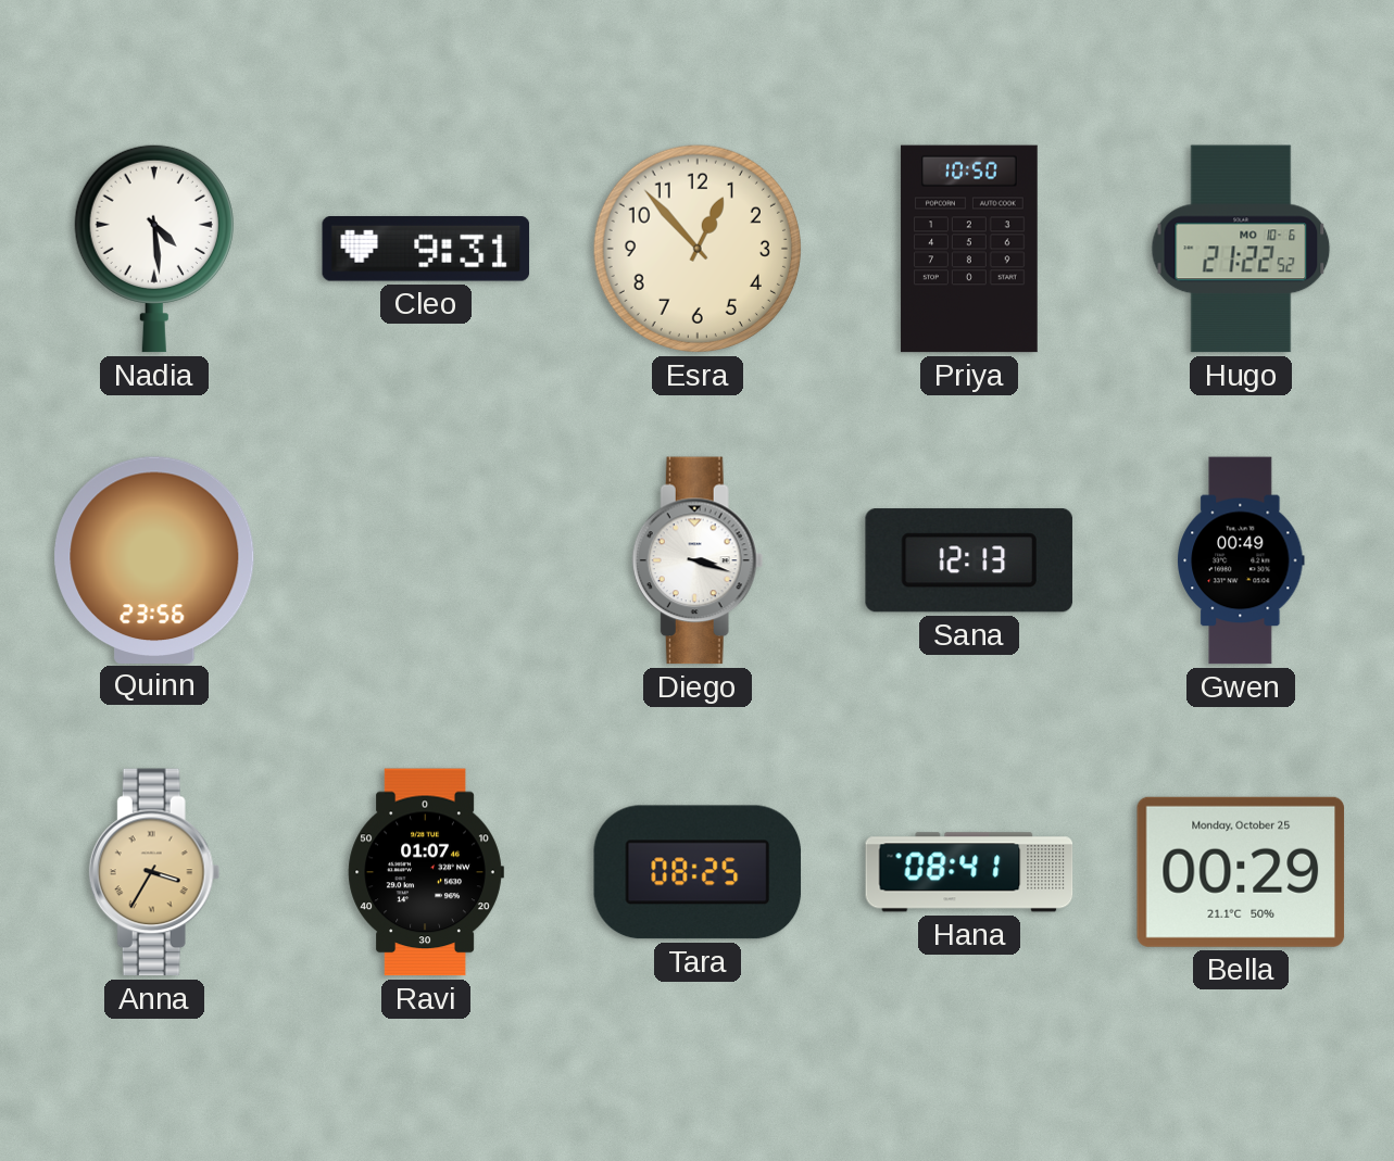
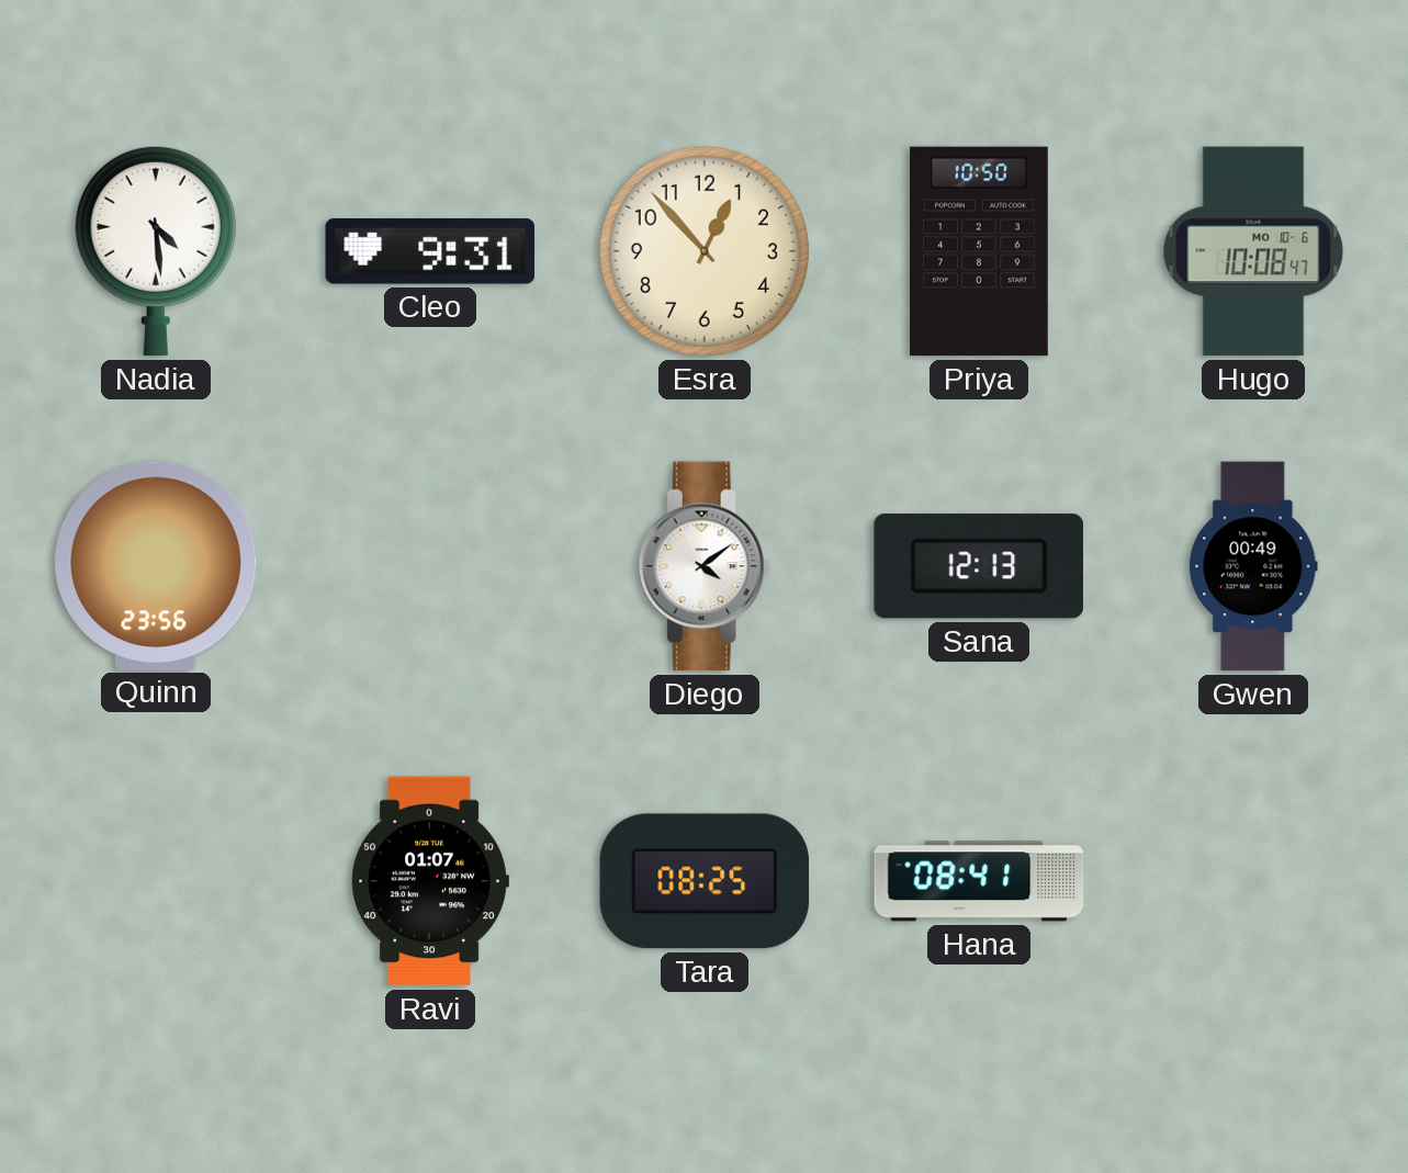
Hugo: 21:22 -> 10:08
Diego: 3:18 -> 4:09
Anna: 3:35 -> none
Bella: 00:29 -> none
